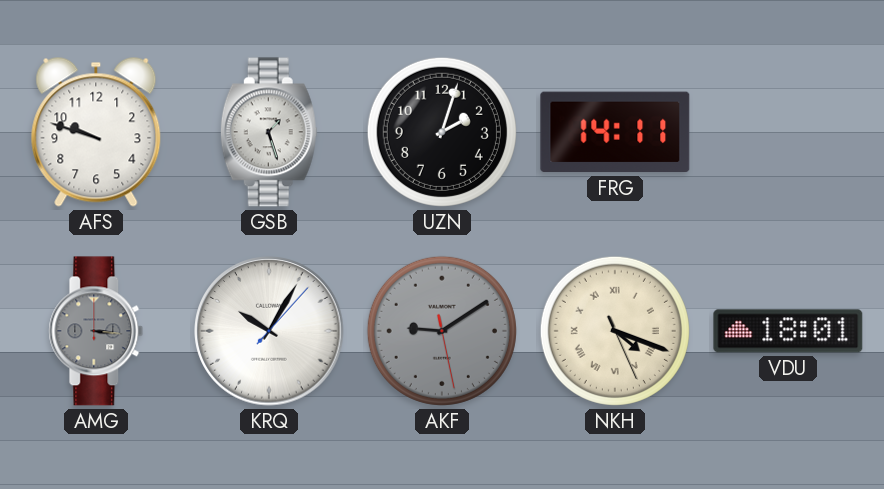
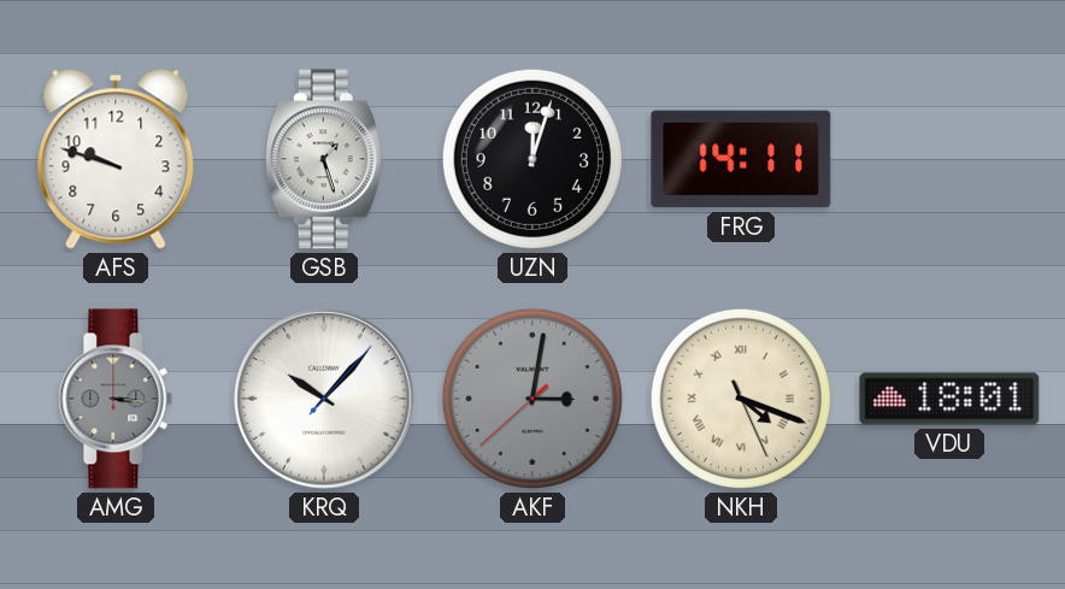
UZN: 2:03 -> 12:03
KRQ: 10:05 -> 10:07
AKF: 9:09 -> 3:01
